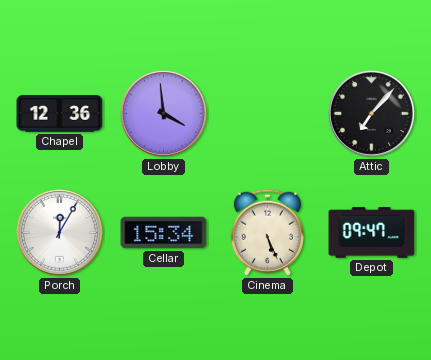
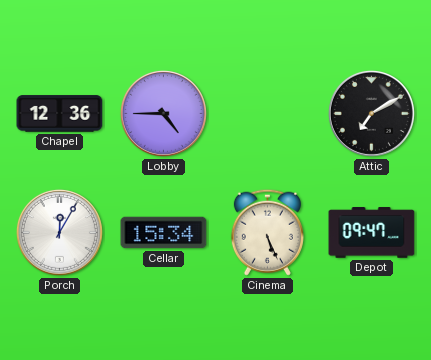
Lobby: 3:59 -> 4:45
Attic: 7:07 -> 7:10
